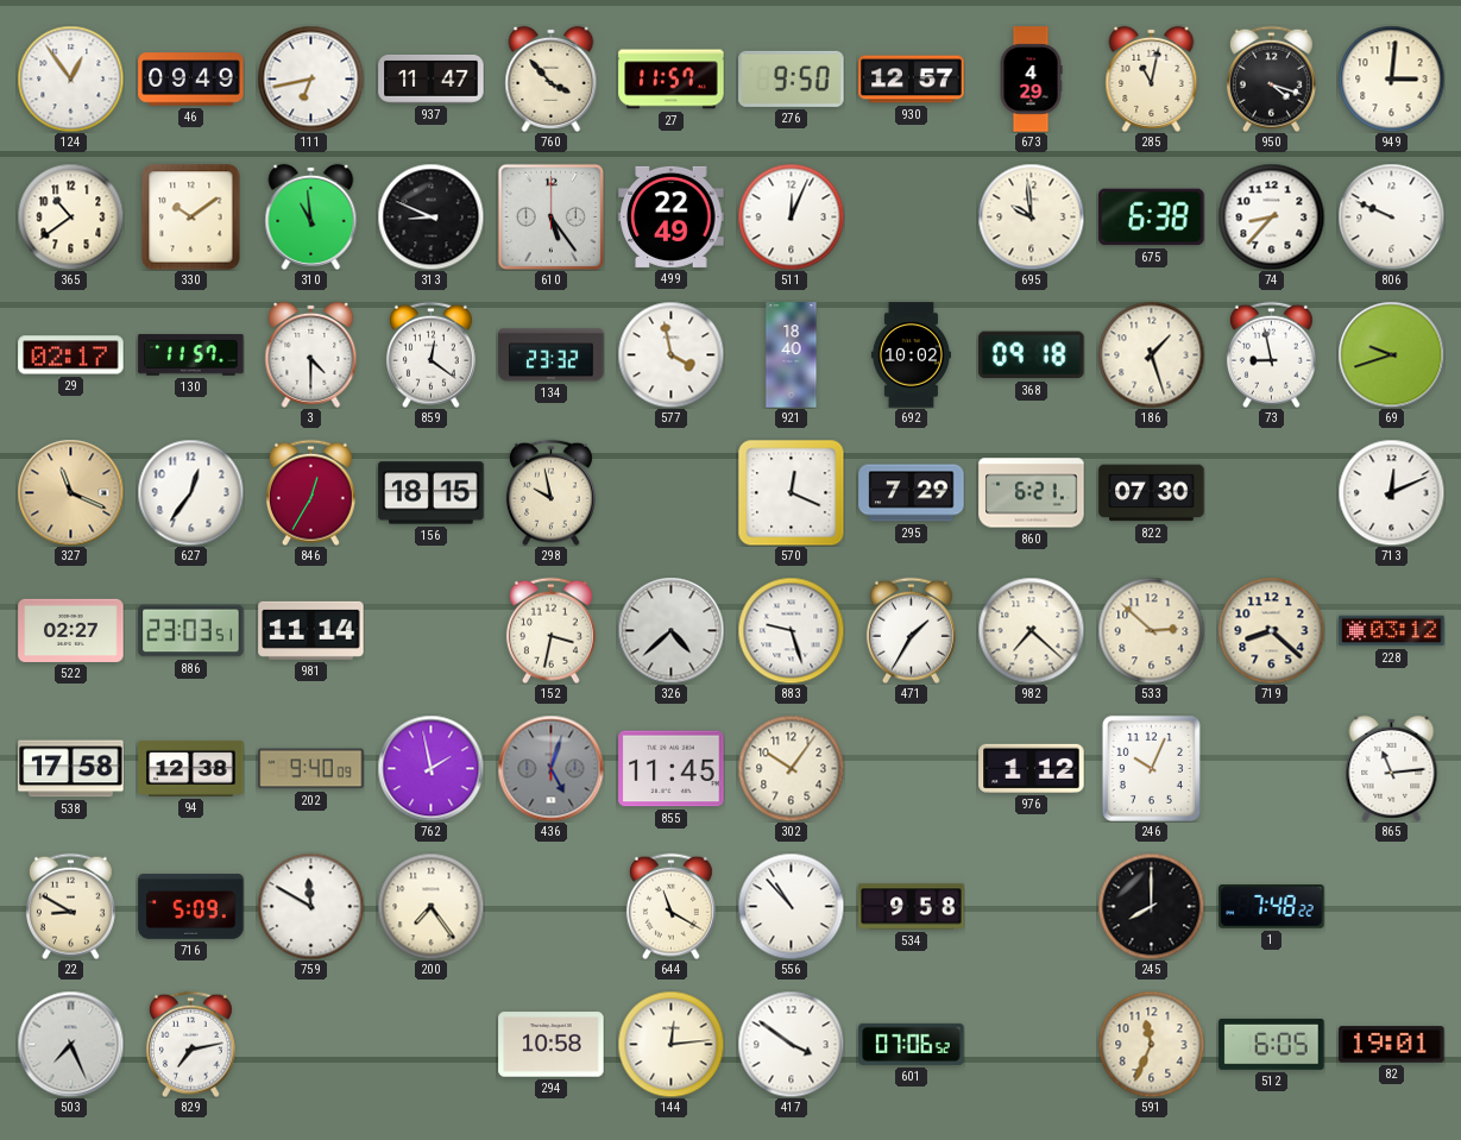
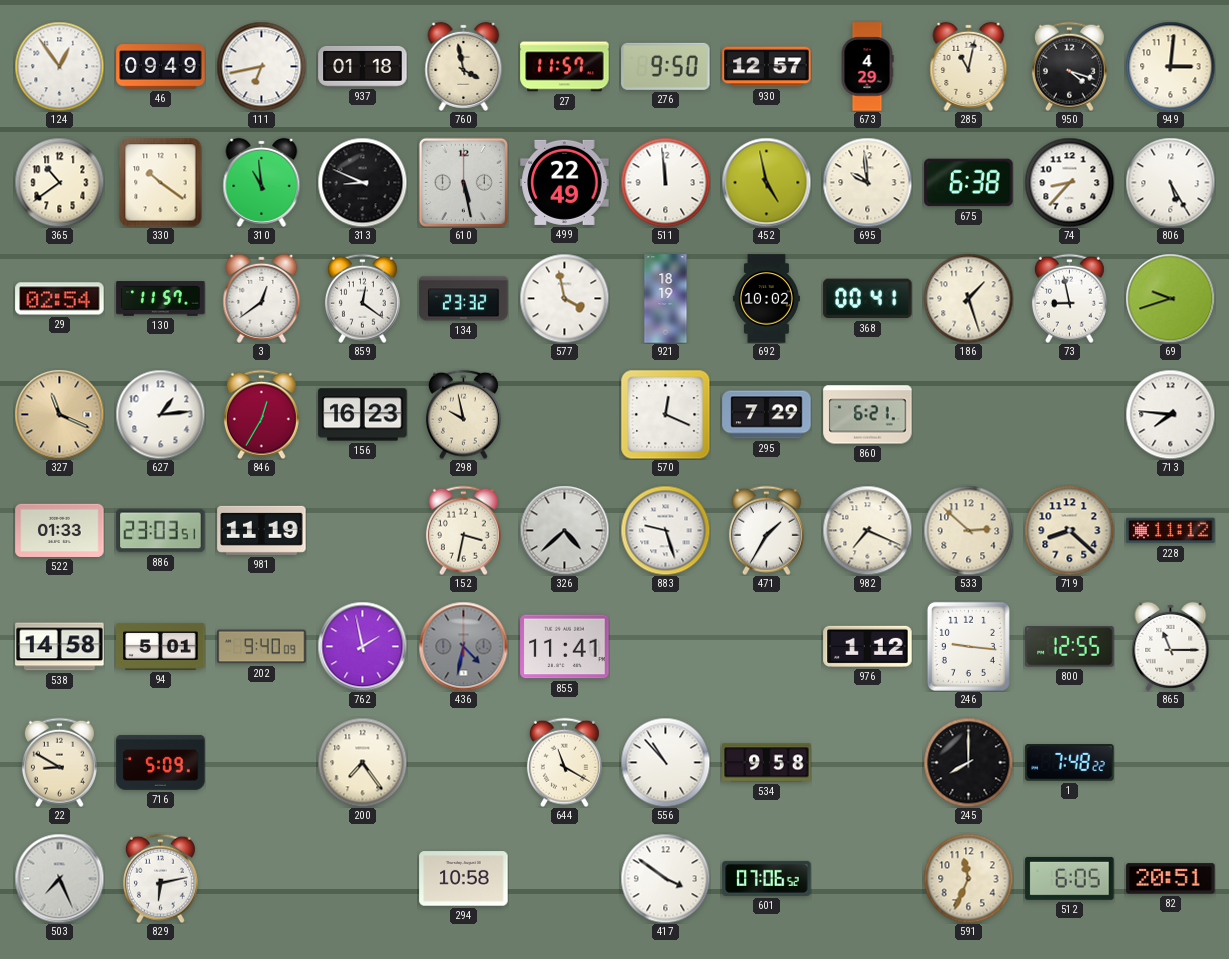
937: 11:47 -> 01:18
760: 3:53 -> 3:58
330: 10:09 -> 10:21
610: 5:24 -> 5:28
511: 12:04 -> 11:59
452: none -> 4:58
806: 9:49 -> 5:25
29: 02:17 -> 02:54
3: 4:30 -> 12:39
921: 18:40 -> 18:19
368: 09:18 -> 00:41
627: 12:36 -> 1:14
156: 18:15 -> 16:23
822: 07:30 -> none
713: 12:11 -> 7:46
522: 02:27 -> 01:33
981: 11:14 -> 11:19
982: 7:22 -> 7:19
228: 03:12 -> 11:12
538: 17:58 -> 14:58
94: 12:38 -> 5:01
436: 5:03 -> 4:32
855: 11:45 -> 11:41
302: 10:06 -> none
246: 10:04 -> 9:16
800: none -> 12:55
865: 11:14 -> 11:15
759: 11:50 -> none
829: 7:13 -> 6:13
144: 12:14 -> none
82: 19:01 -> 20:51
